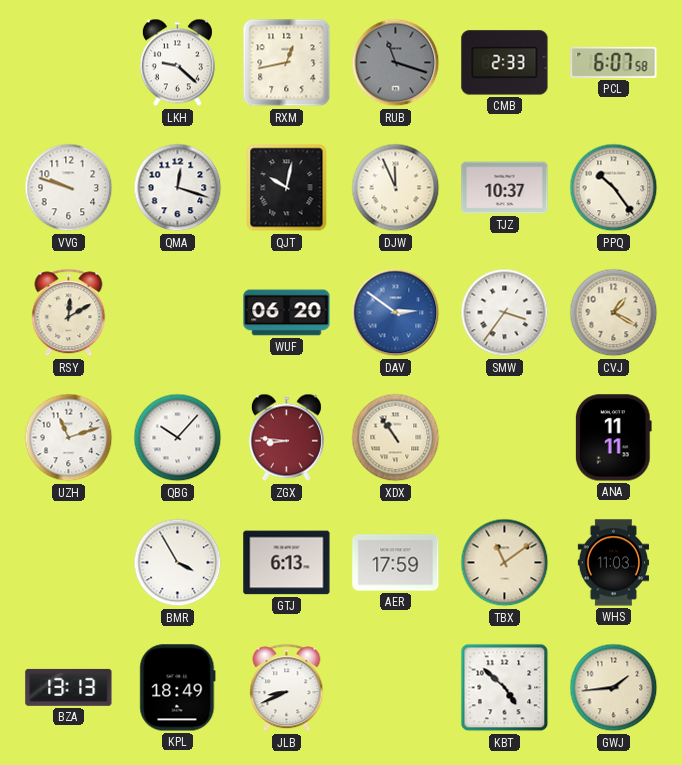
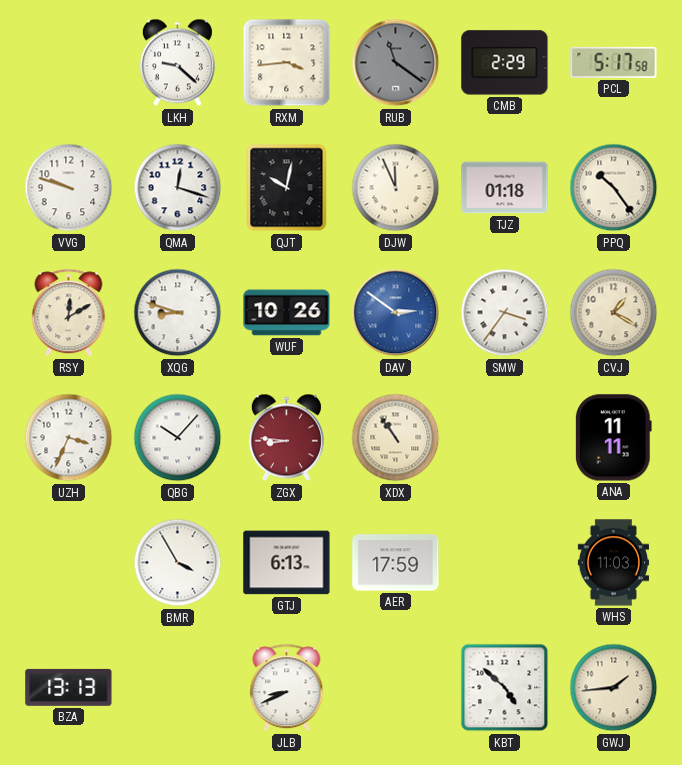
RXM: 12:43 -> 3:44
RUB: 11:18 -> 11:21
CMB: 2:33 -> 2:29
PCL: 6:07 -> 5:17
TJZ: 10:37 -> 01:18
XQG: none -> 8:48
WUF: 06:20 -> 10:26
UZH: 11:12 -> 3:34
TBX: 11:09 -> none
KPL: 18:49 -> none
